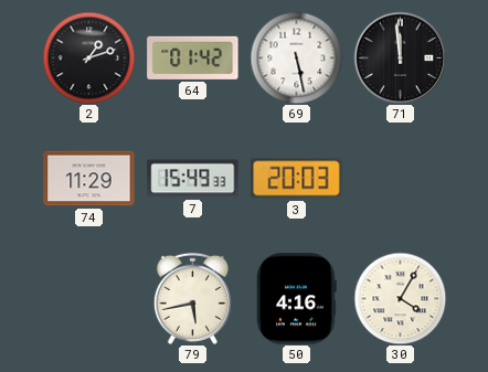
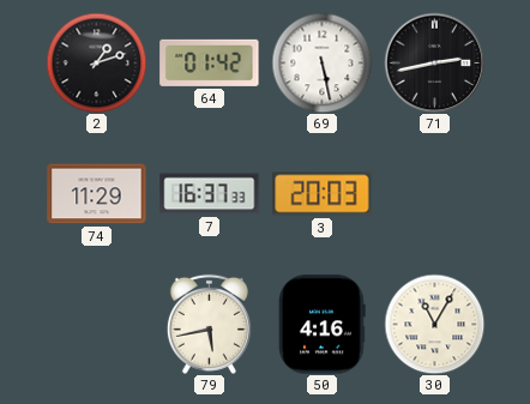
71: 11:59 -> 2:43
7: 15:49 -> 16:37
30: 4:05 -> 11:05
